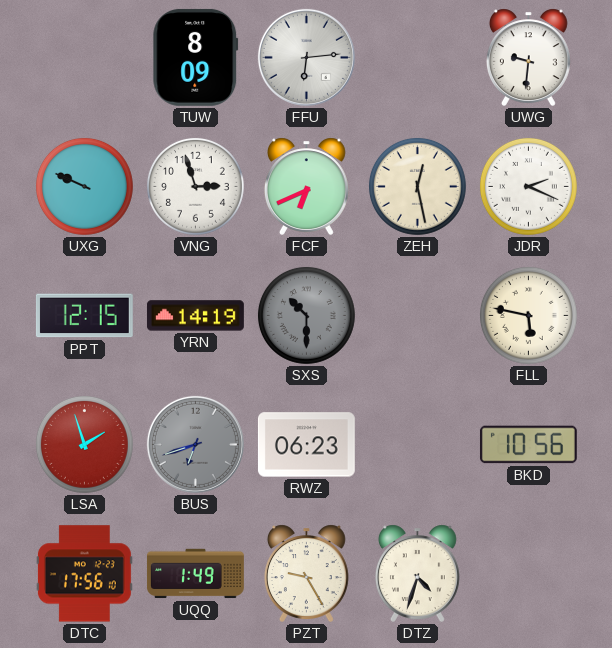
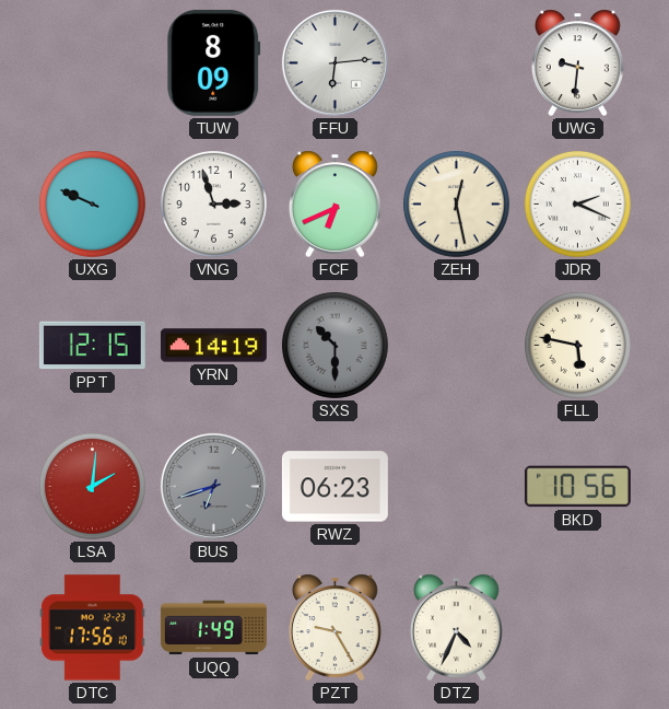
LSA: 1:57 -> 2:01
DTZ: 4:33 -> 4:34
